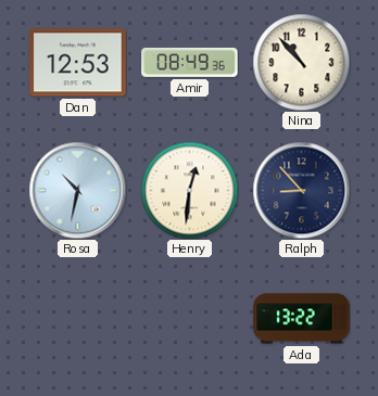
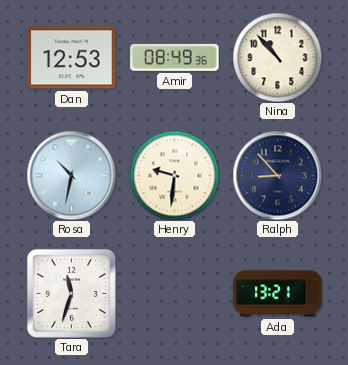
Henry: 12:31 -> 9:31
Tara: none -> 11:33
Ada: 13:22 -> 13:21
